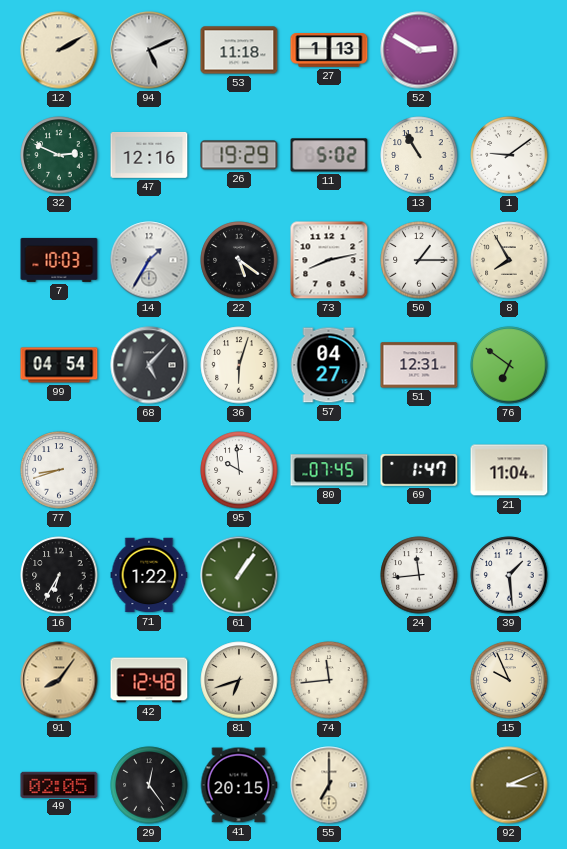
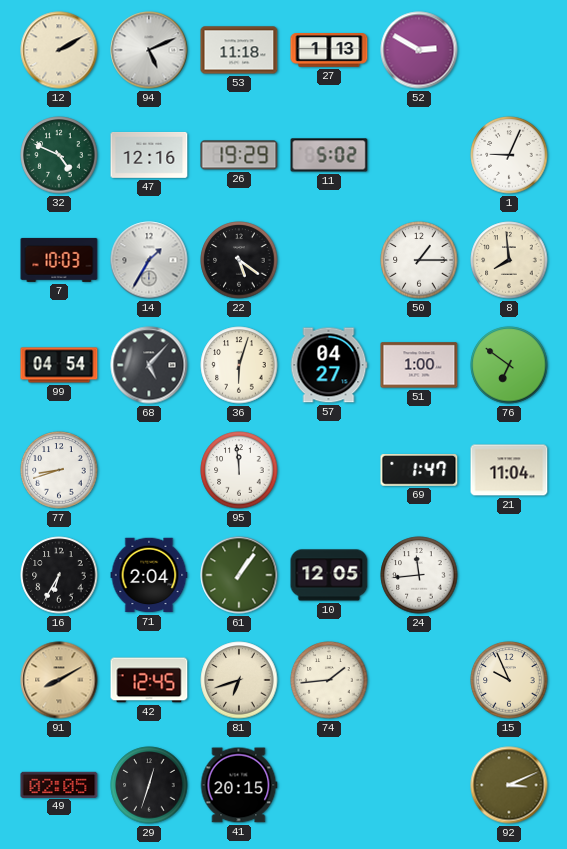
32: 2:49 -> 4:49
13: 10:55 -> none
1: 9:09 -> 9:04
73: 8:13 -> none
8: 7:55 -> 7:59
51: 12:31 -> 1:00
95: 9:59 -> 11:59
80: 07:45 -> none
71: 1:22 -> 2:04
10: none -> 12:05
39: 1:29 -> none
91: 8:06 -> 8:10
42: 12:48 -> 12:45
74: 11:44 -> 1:44
29: 12:24 -> 12:33
55: 7:00 -> none
